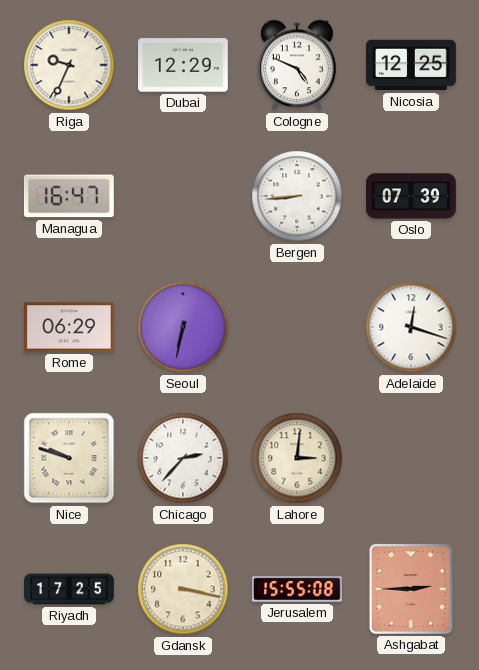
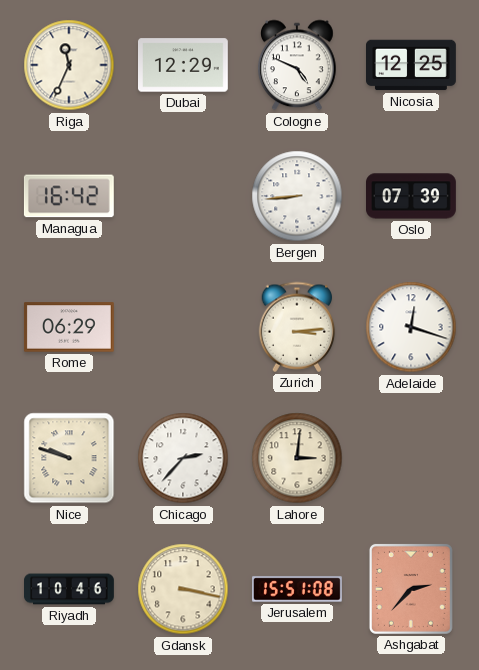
Riga: 9:34 -> 11:34
Managua: 16:47 -> 16:42
Seoul: 6:32 -> none
Zurich: none -> 3:14
Riyadh: 17:25 -> 10:46
Jerusalem: 15:55 -> 15:51
Ashgabat: 2:45 -> 2:37
